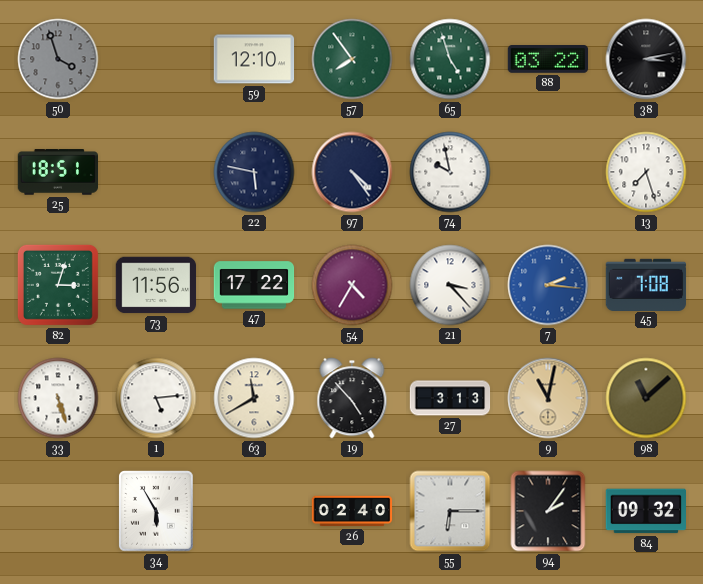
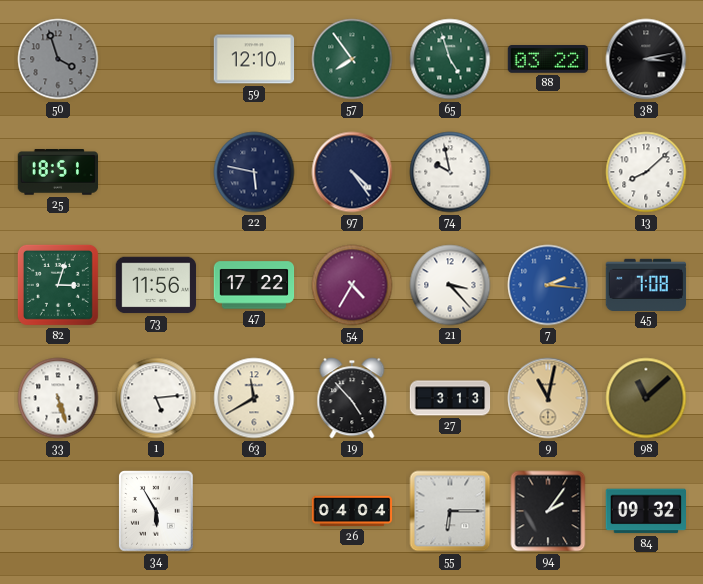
13: 7:27 -> 8:08
26: 02:40 -> 04:04
